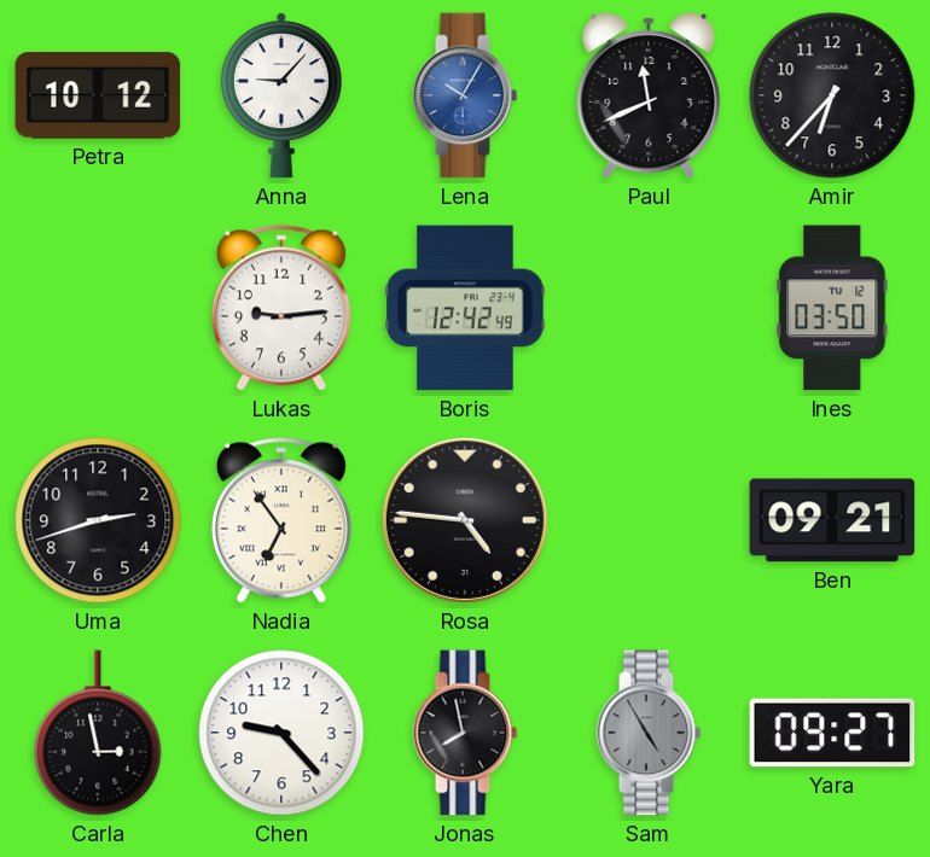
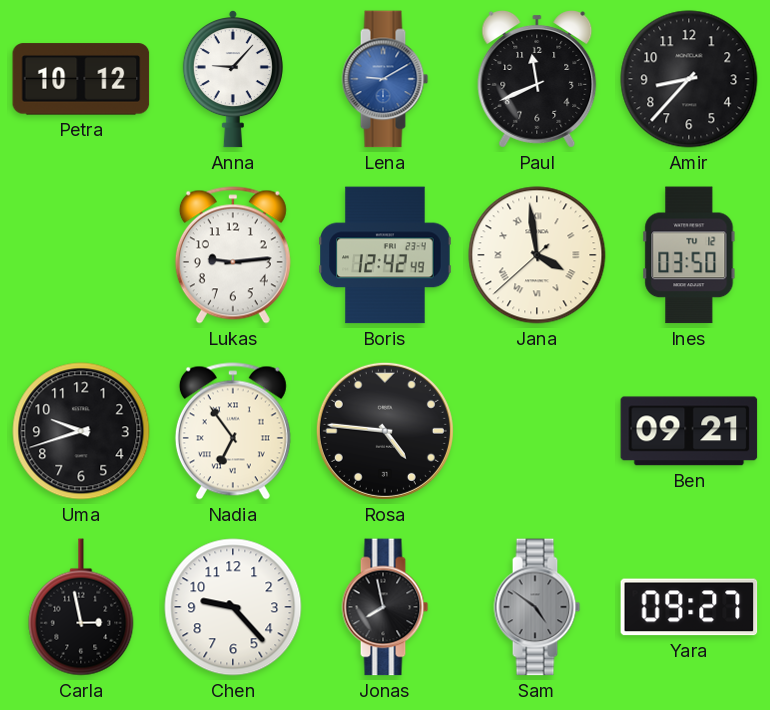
Lena: 10:05 -> 9:10
Amir: 6:37 -> 8:37
Jana: none -> 3:58
Uma: 2:42 -> 9:42
Sam: 4:55 -> 4:51
